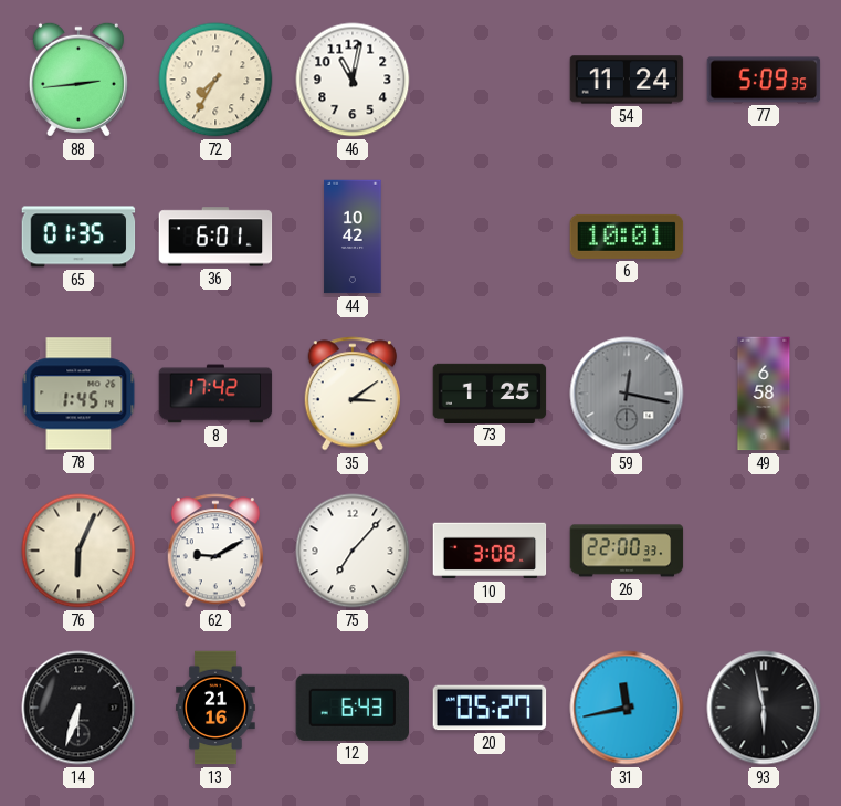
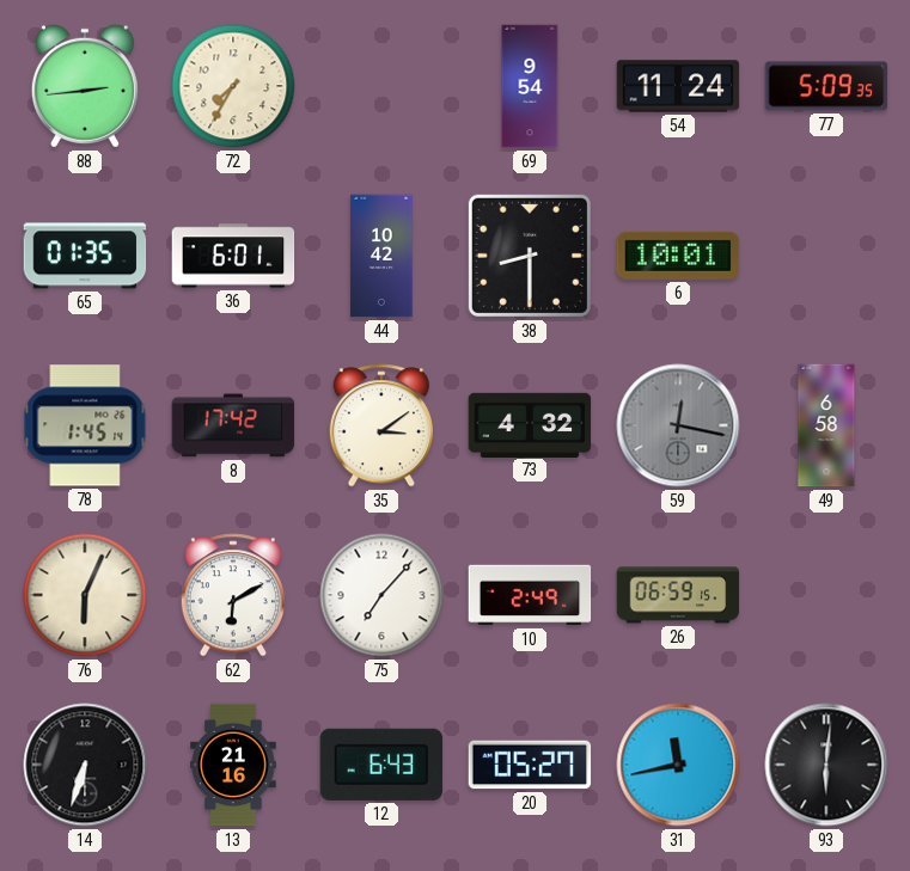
46: 11:02 -> none
69: none -> 9:54
38: none -> 8:30
73: 1:25 -> 4:32
62: 9:10 -> 6:10
10: 3:08 -> 2:49
26: 22:00 -> 06:59
93: 5:58 -> 6:01
